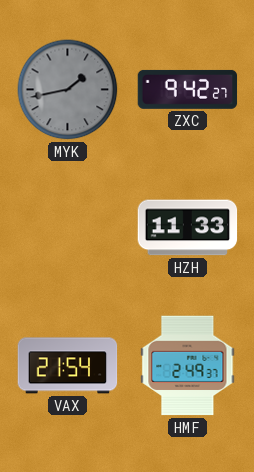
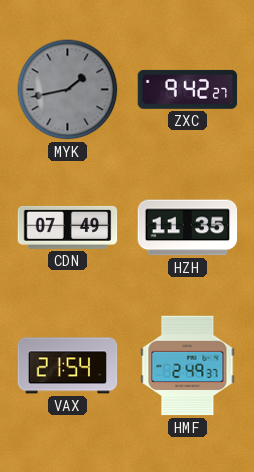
CDN: none -> 07:49
HZH: 11:33 -> 11:35
